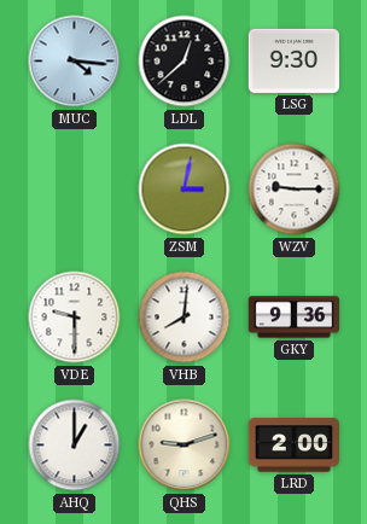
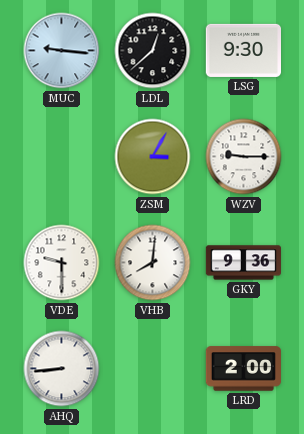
MUC: 4:16 -> 9:16
ZSM: 3:02 -> 3:05
AHQ: 1:00 -> 8:44
QHS: 9:12 -> none
